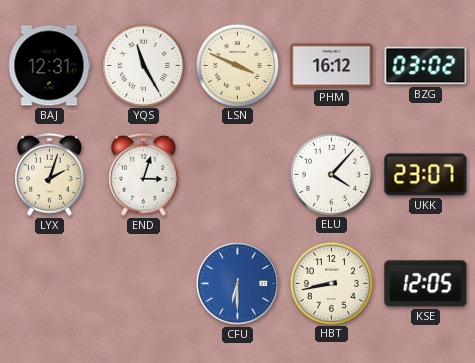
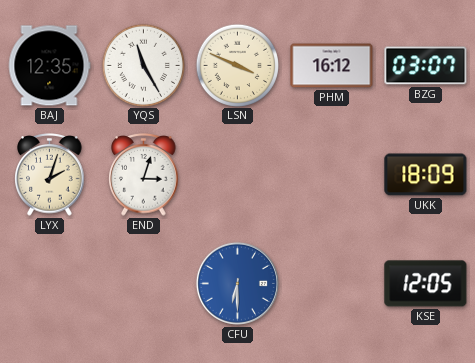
BAJ: 12:31 -> 12:35
BZG: 03:02 -> 03:07
ELU: 4:07 -> none
UKK: 23:07 -> 18:09
HBT: 8:43 -> none
